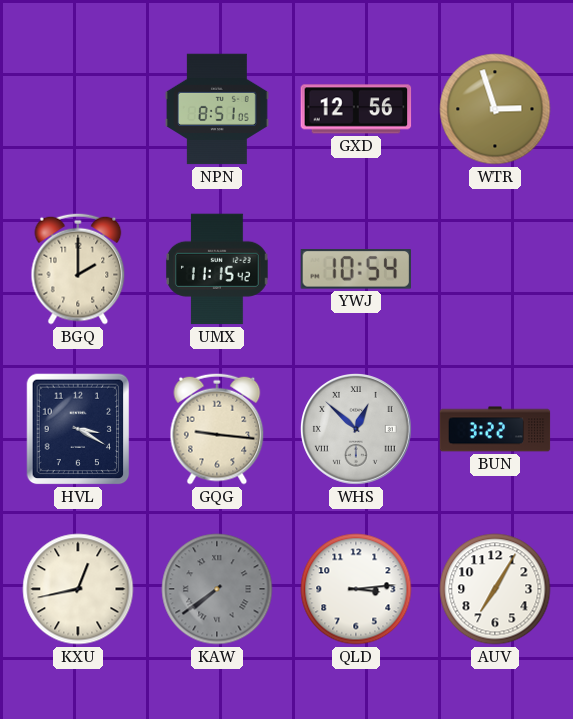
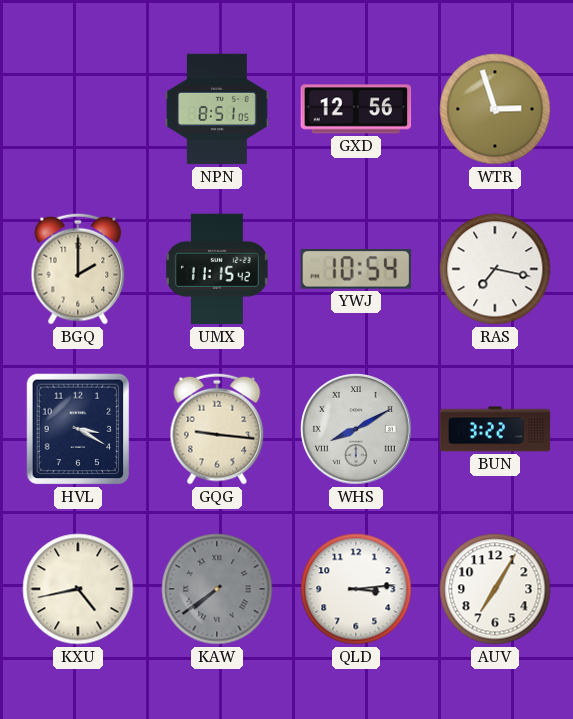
RAS: none -> 7:17
WHS: 12:52 -> 8:10
KXU: 12:43 -> 4:43
